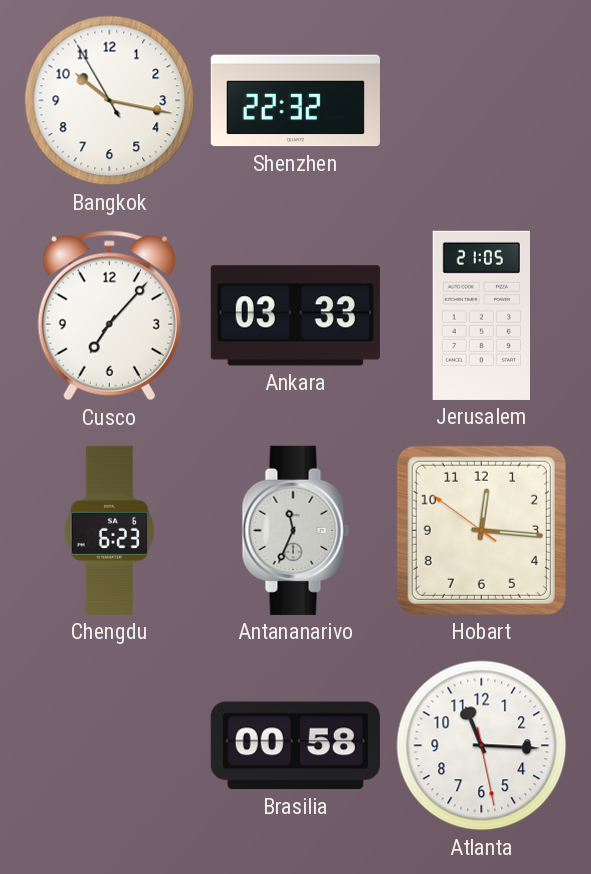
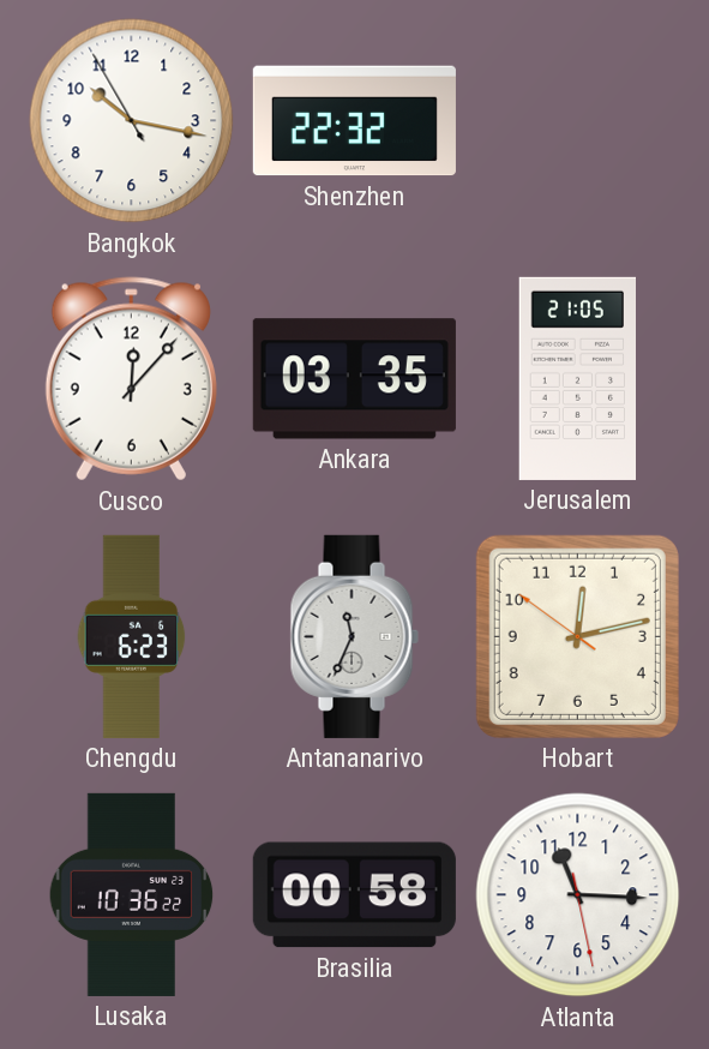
Cusco: 7:07 -> 12:07
Ankara: 03:33 -> 03:35
Hobart: 12:15 -> 12:12
Lusaka: none -> 10:36
